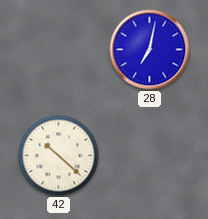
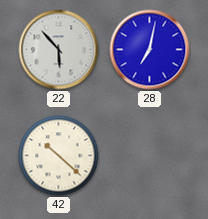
22: none -> 5:53
